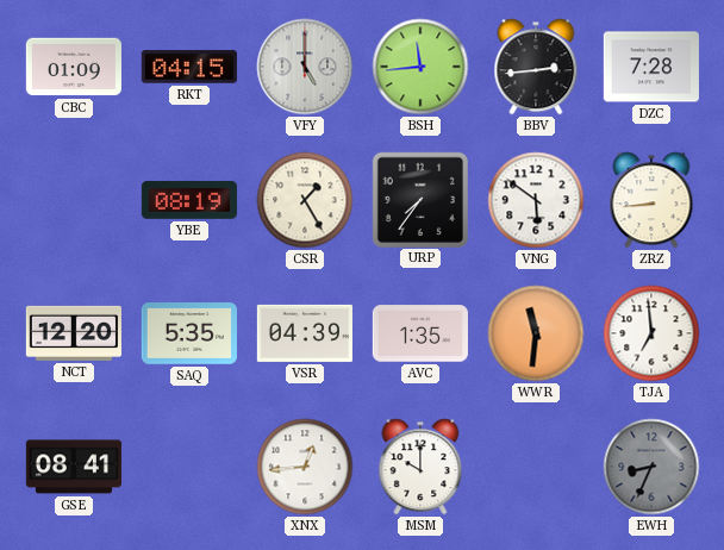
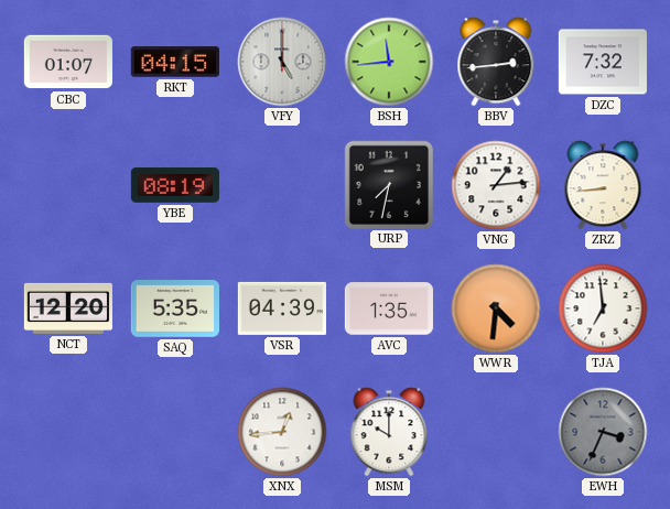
CBC: 01:09 -> 01:07
DZC: 7:28 -> 7:32
CSR: 1:25 -> none
URP: 7:36 -> 7:32
VNG: 5:51 -> 1:14
WWR: 11:31 -> 4:31
GSE: 08:41 -> none
EWH: 8:34 -> 3:34
